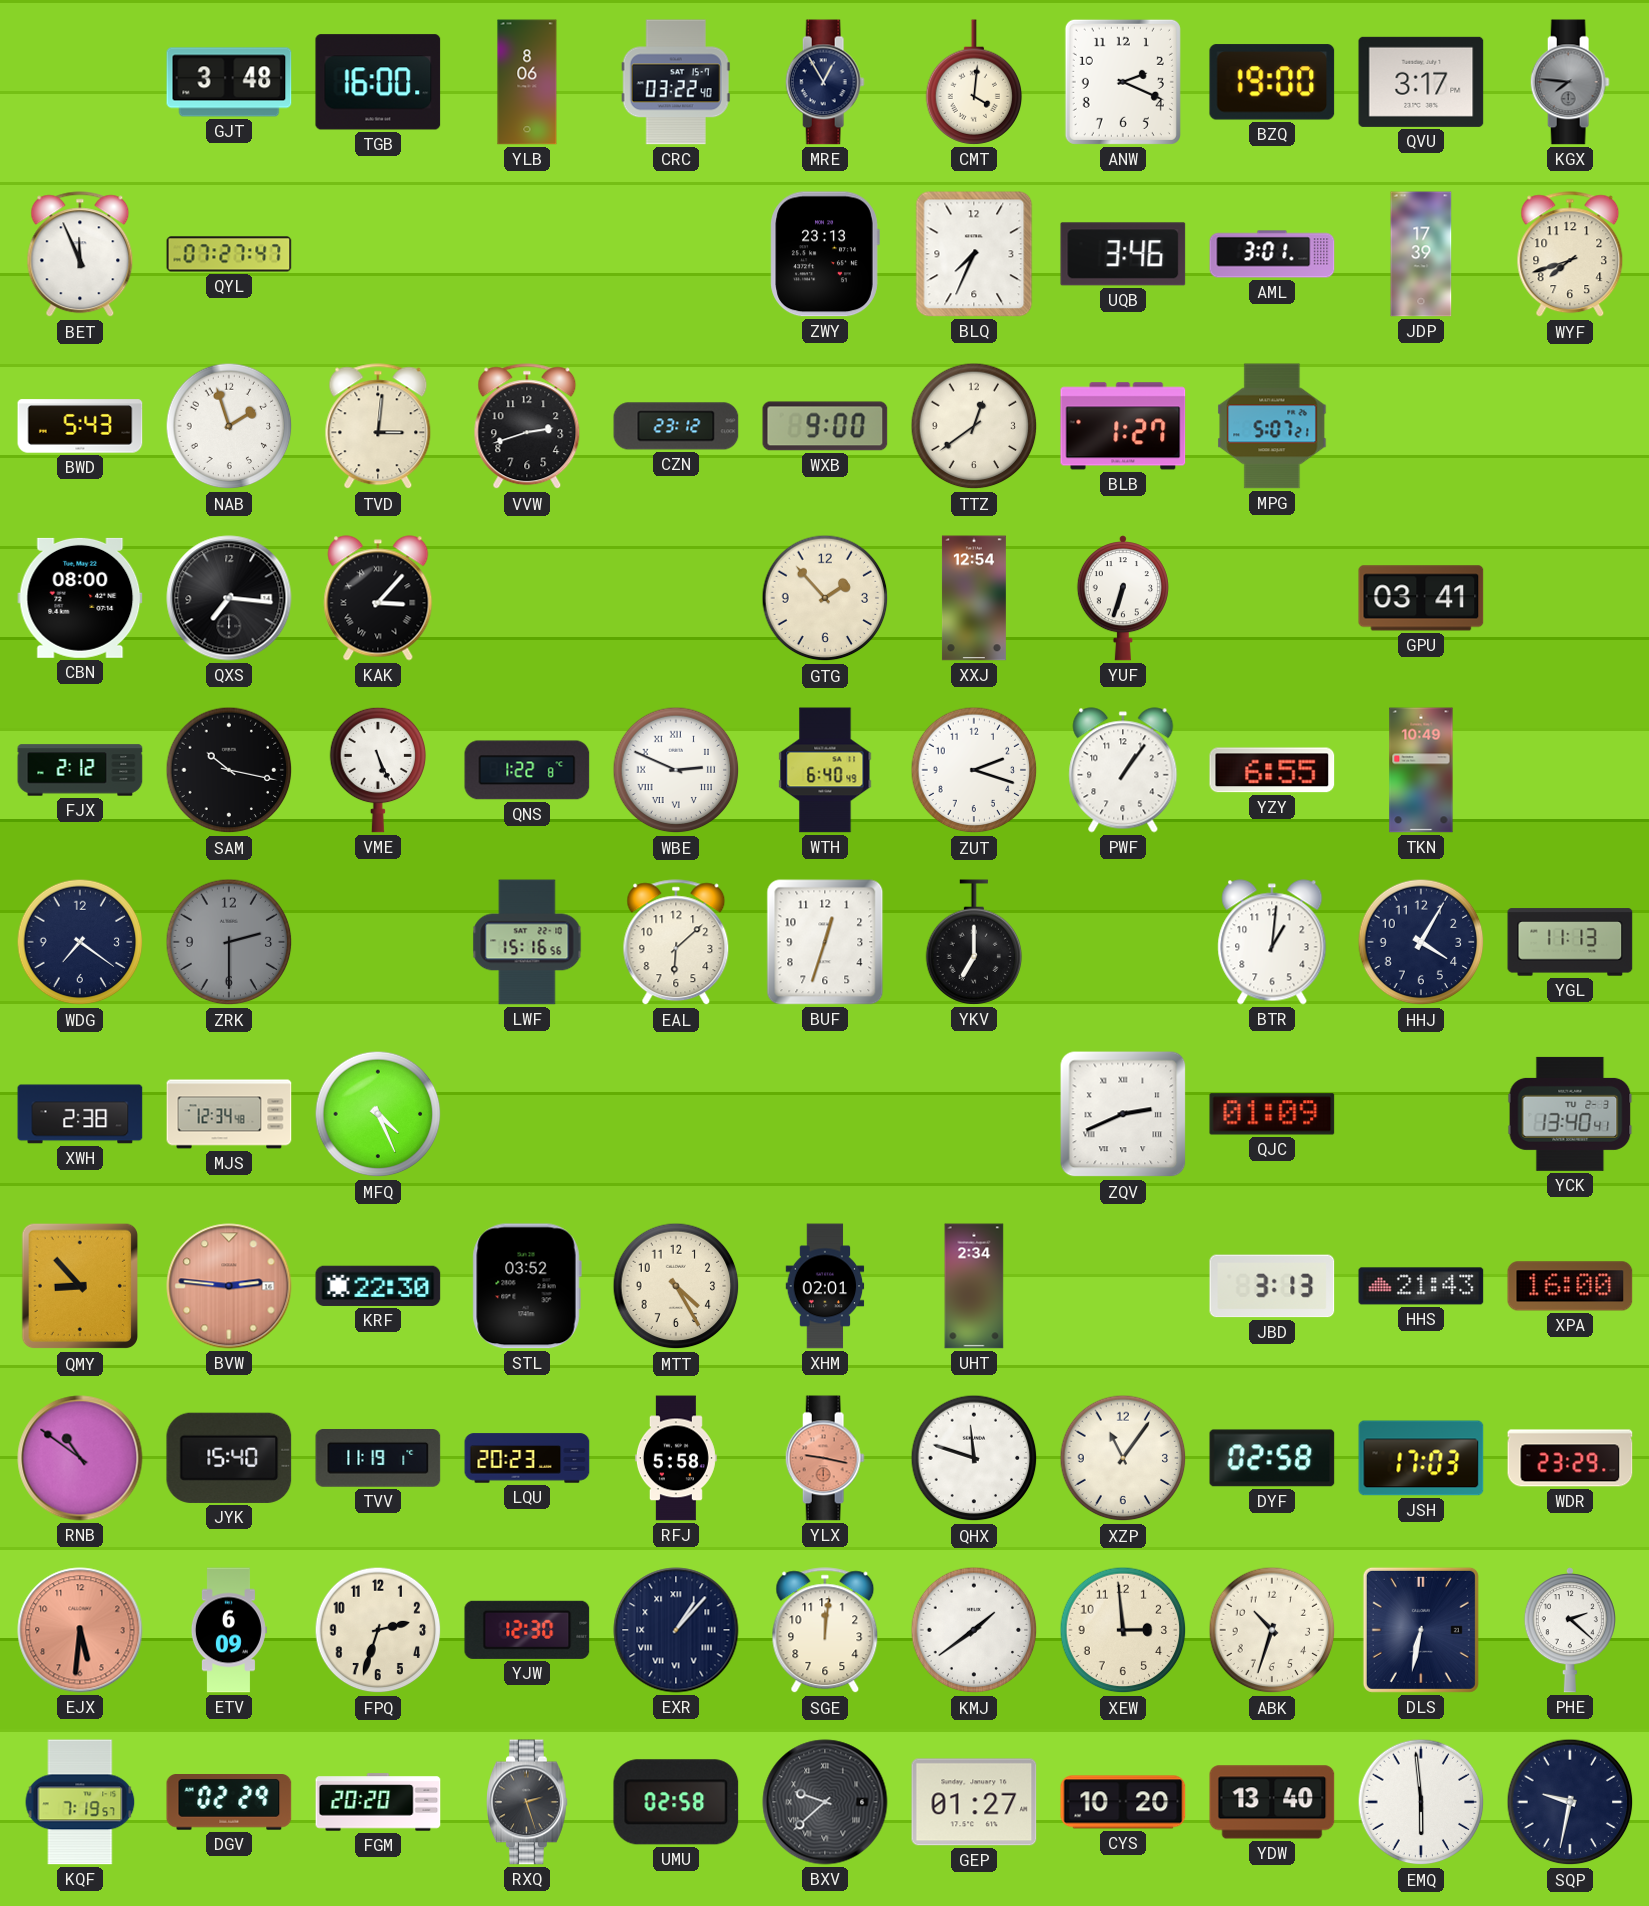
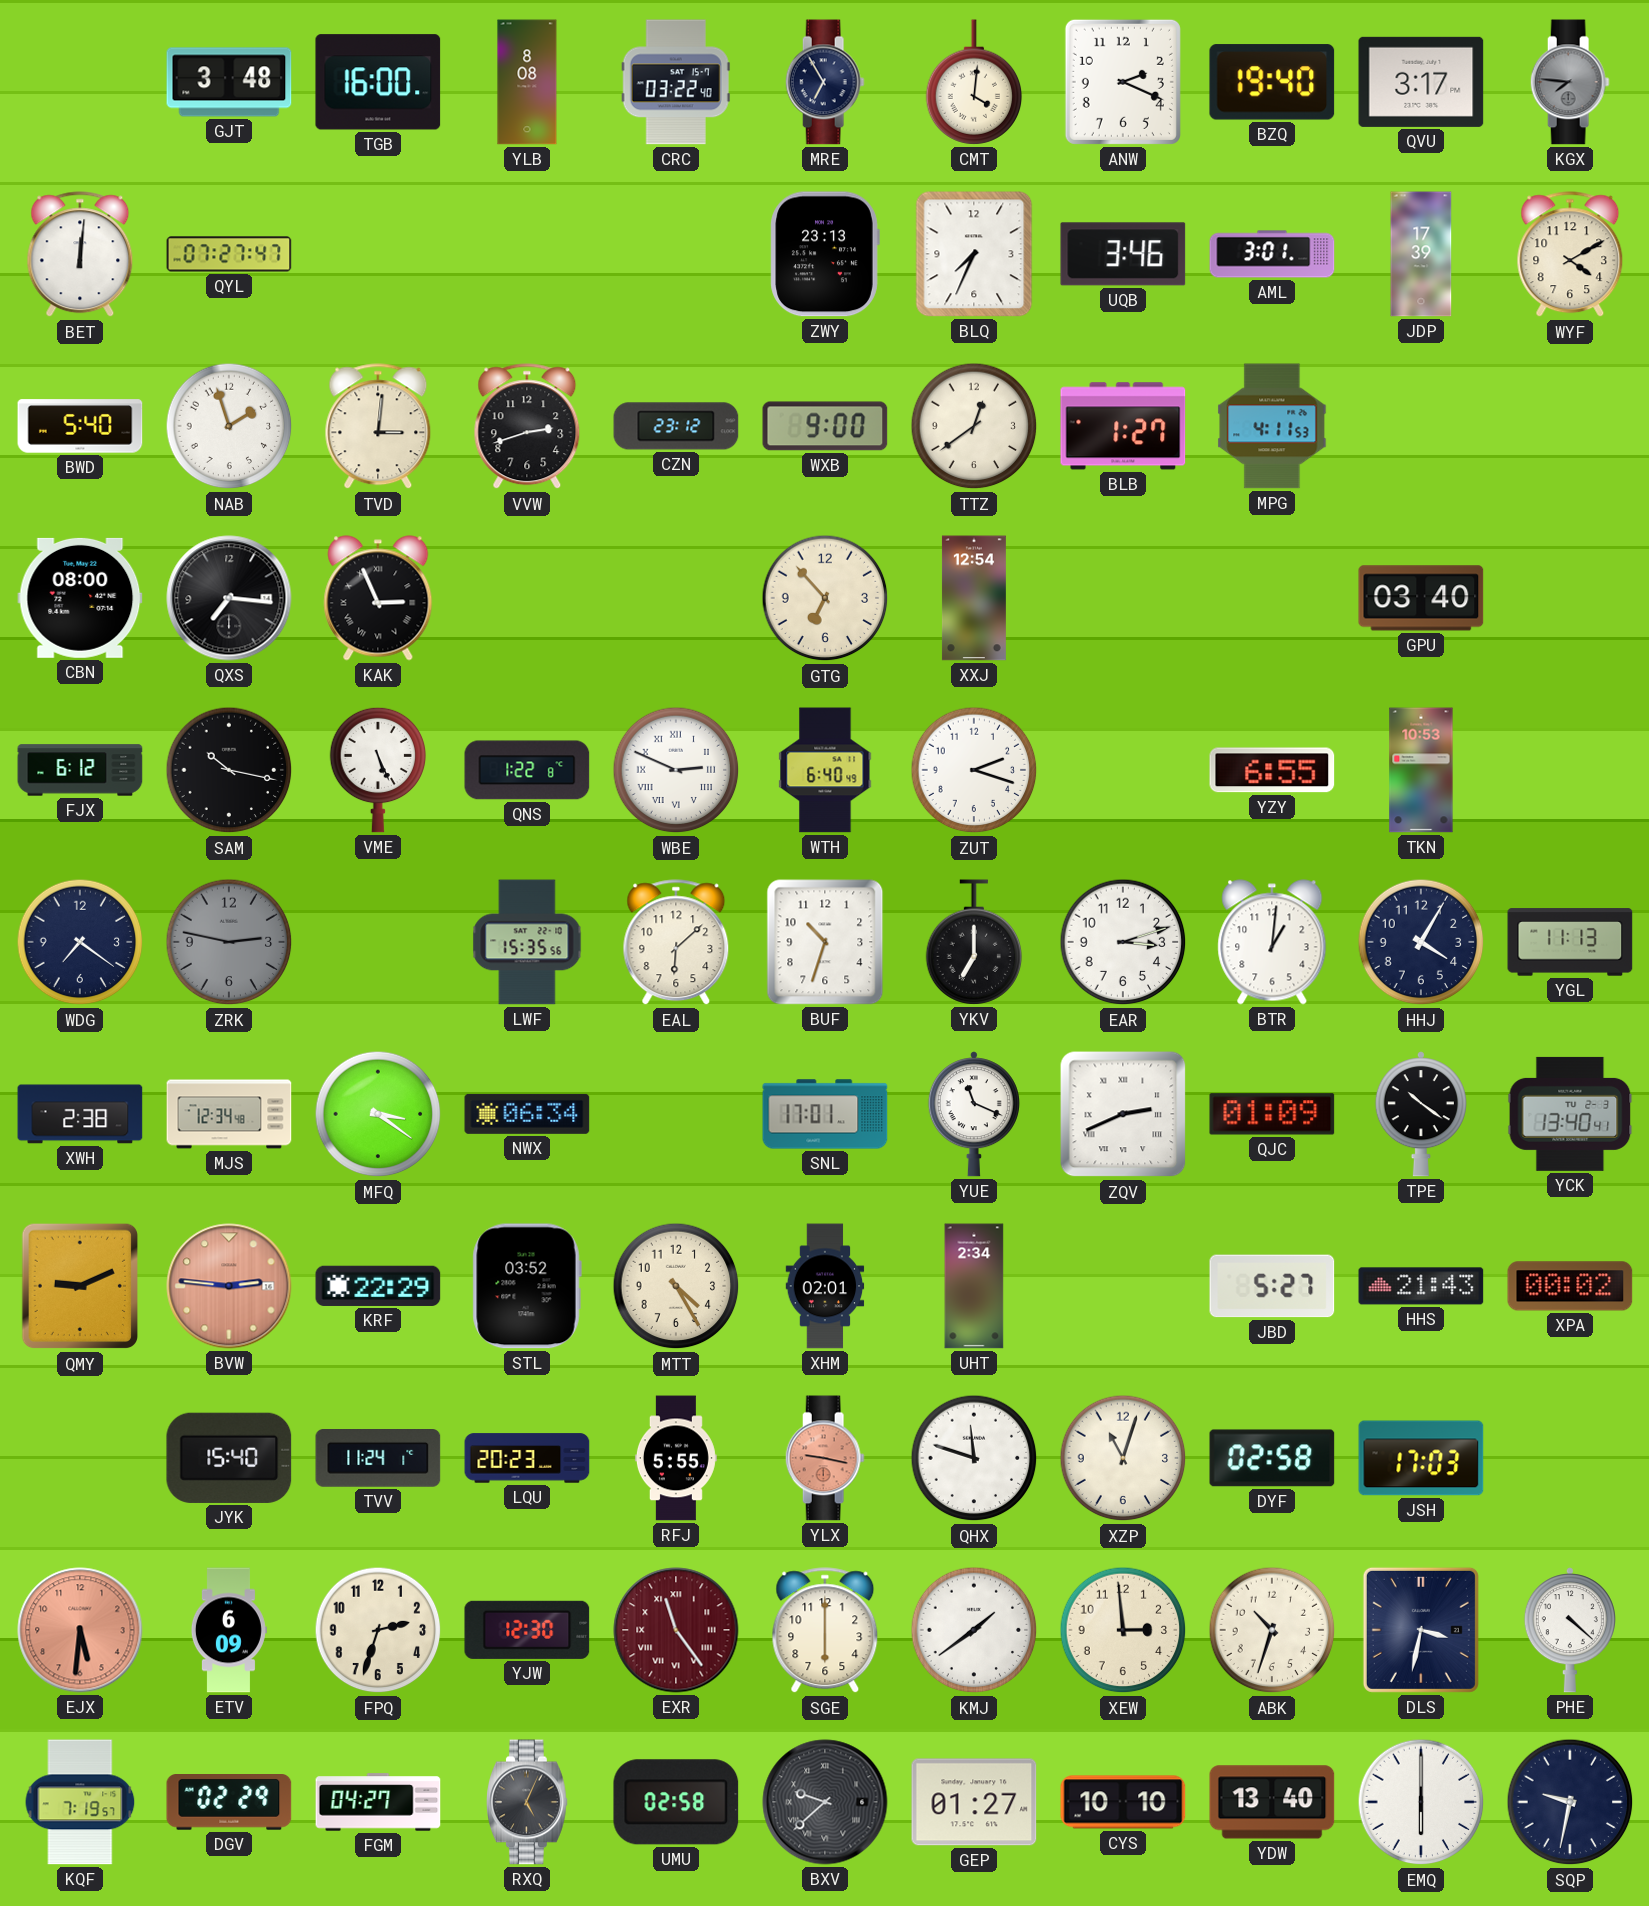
YLB: 8:06 -> 8:08
MRE: 12:55 -> 6:55
BZQ: 19:00 -> 19:40
BET: 11:56 -> 12:01
WYF: 7:42 -> 4:10
BWD: 5:43 -> 5:40
MPG: 5:07 -> 4:11
KAK: 3:07 -> 2:56
GTG: 1:53 -> 6:53
YUF: 6:33 -> none
GPU: 03:41 -> 03:40
FJX: 2:12 -> 6:12
PWF: 1:06 -> none
TKN: 10:49 -> 10:53
ZRK: 2:30 -> 2:47
LWF: 15:16 -> 15:35
BUF: 12:33 -> 10:33
EAR: none -> 3:12
MFQ: 4:26 -> 3:21
NWX: none -> 06:34
SNL: none -> 17:01
YUE: none -> 11:19
TPE: none -> 10:21
QMY: 8:53 -> 9:11
KRF: 22:30 -> 22:29
JBD: 3:13 -> 5:27
XPA: 16:00 -> 00:02
RNB: 10:51 -> none
TVV: 11:19 -> 11:24
RFJ: 5:58 -> 5:55
XZP: 11:06 -> 11:03
WDR: 23:29 -> none
EXR: 1:07 -> 11:24
EXR dial: navy -> burgundy
SGE: 12:01 -> 6:00
DLS: 6:32 -> 3:32
PHE: 2:22 -> 4:22
FGM: 20:20 -> 04:27
RXQ: 2:27 -> 5:04
CYS: 10:20 -> 10:10
EMQ: 5:59 -> 6:00
